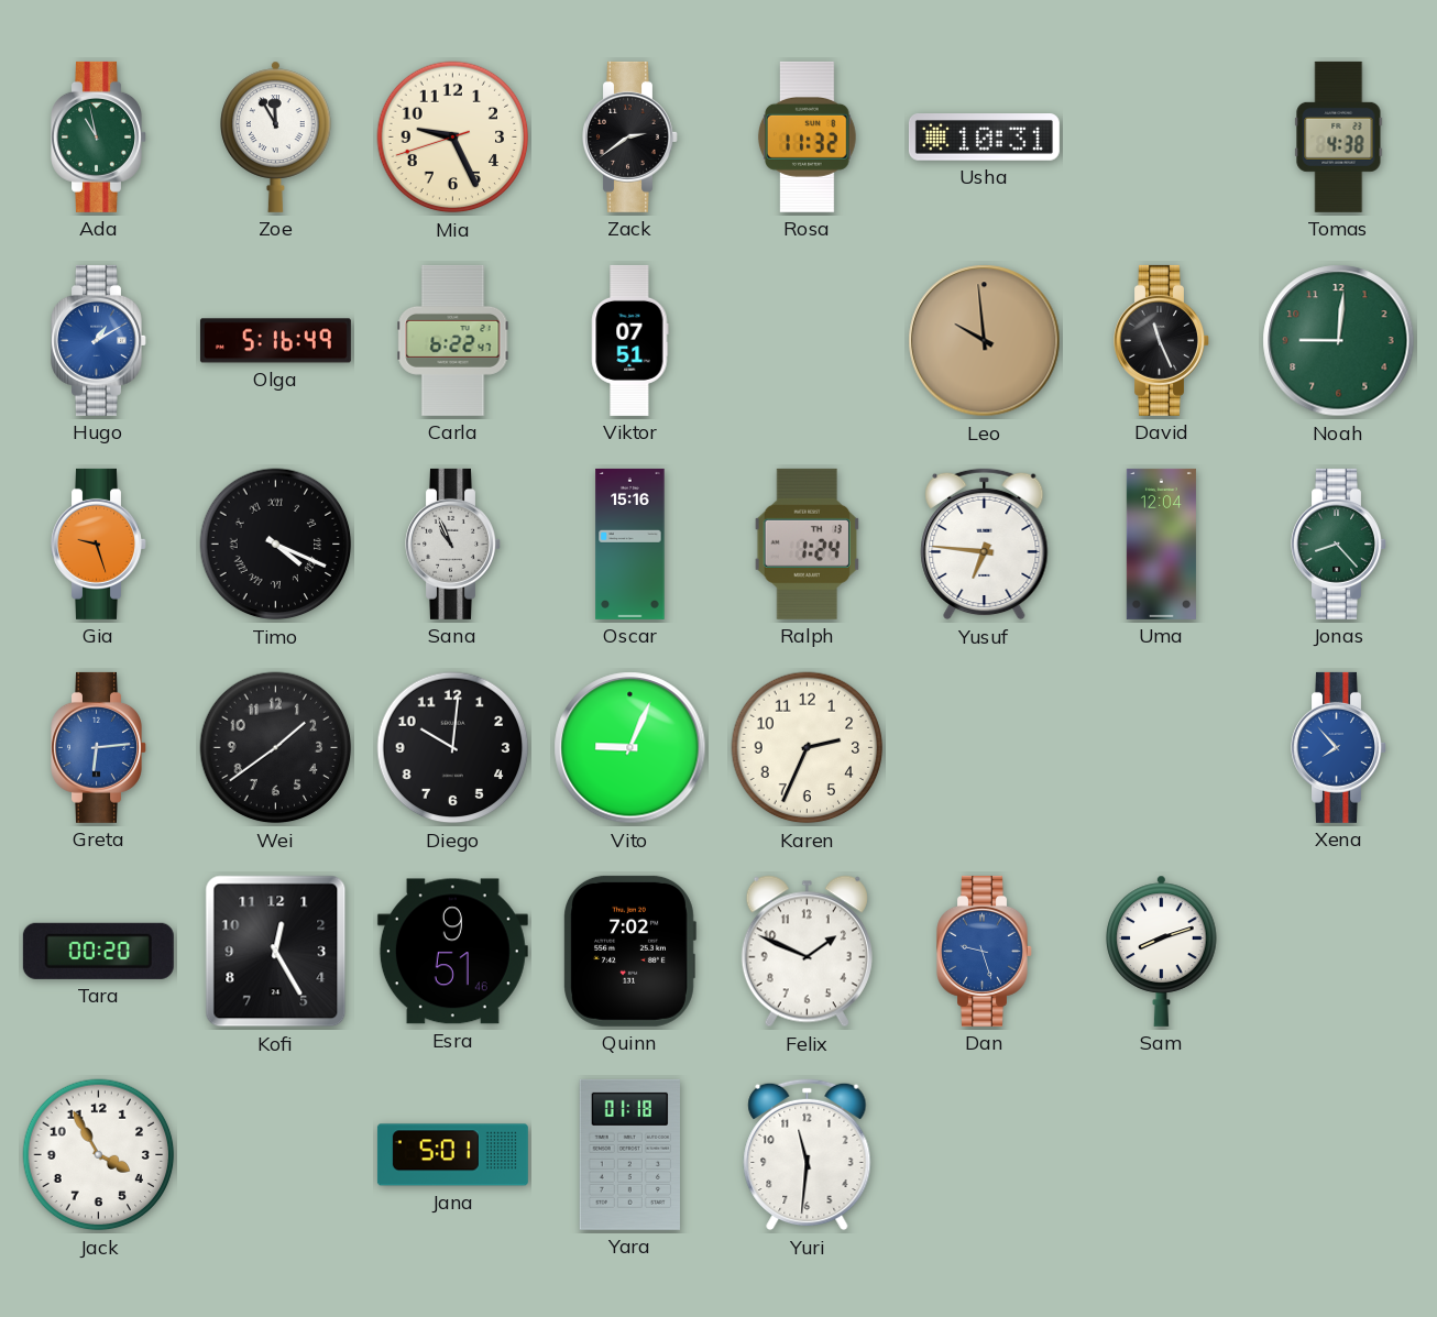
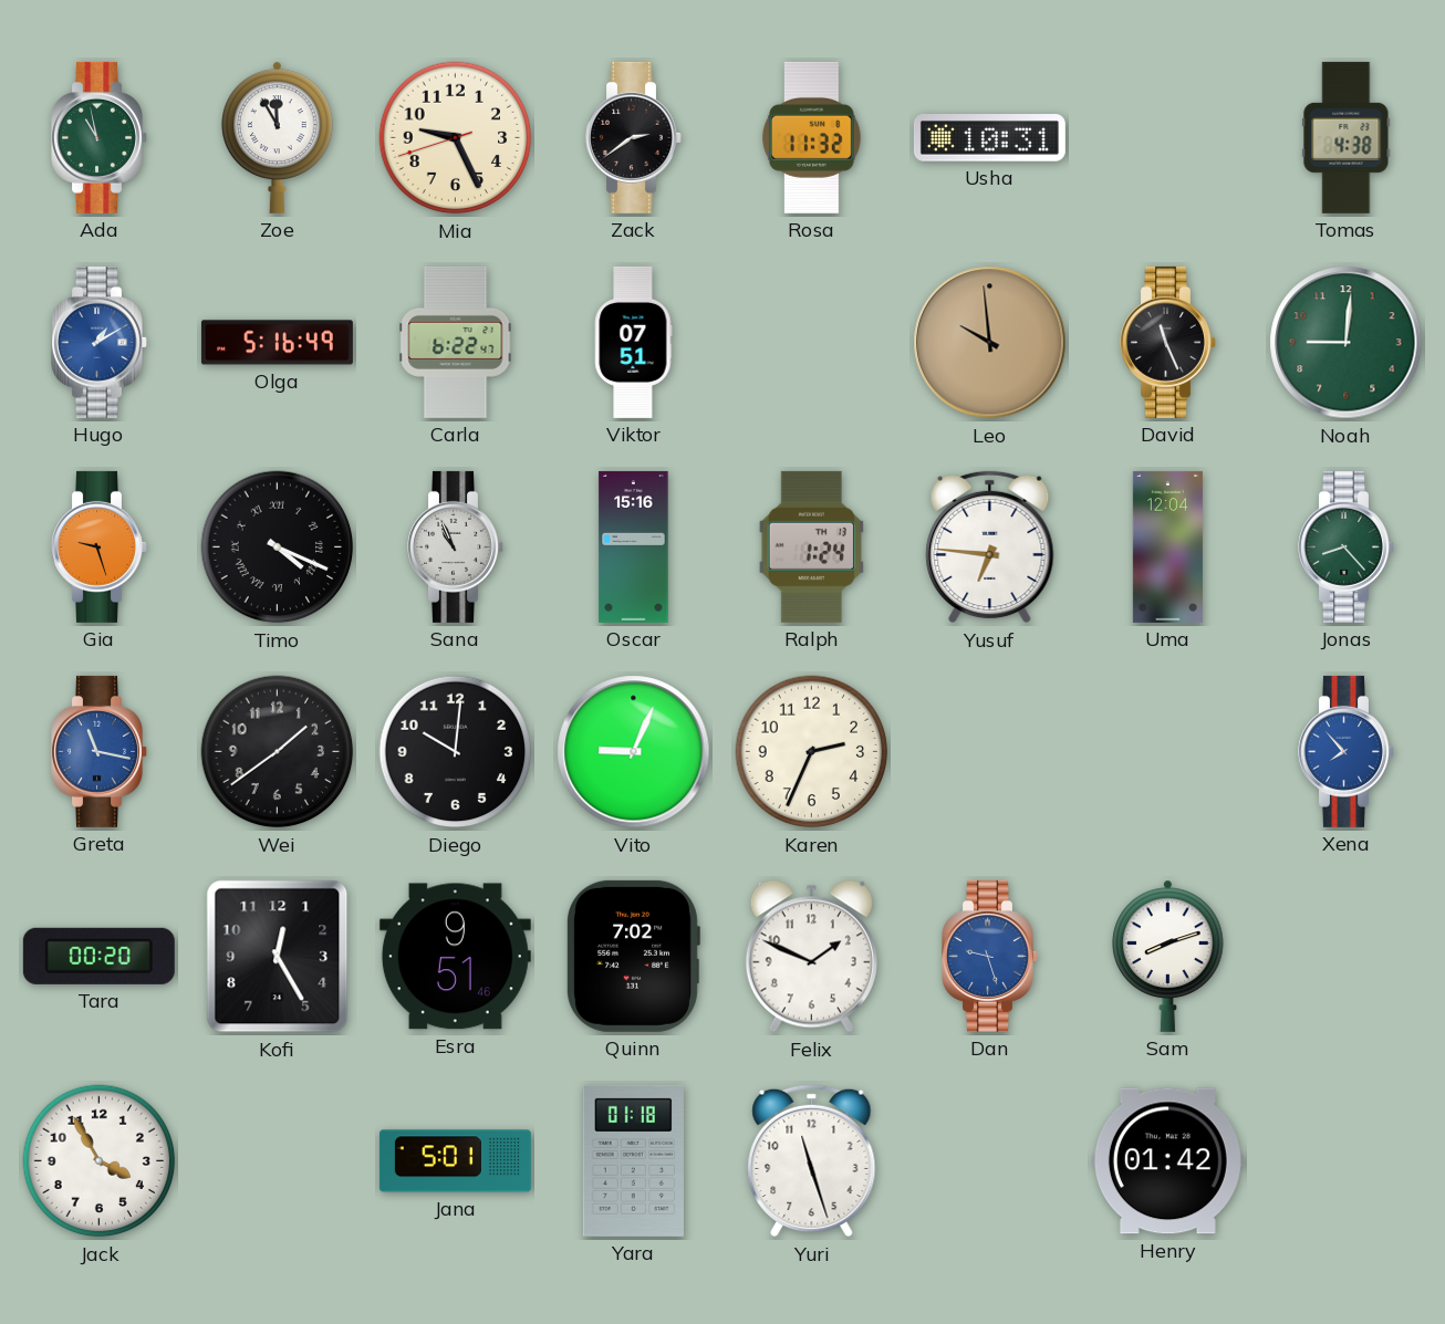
Greta: 6:14 -> 11:17
Yuri: 11:31 -> 11:27
Henry: none -> 01:42
